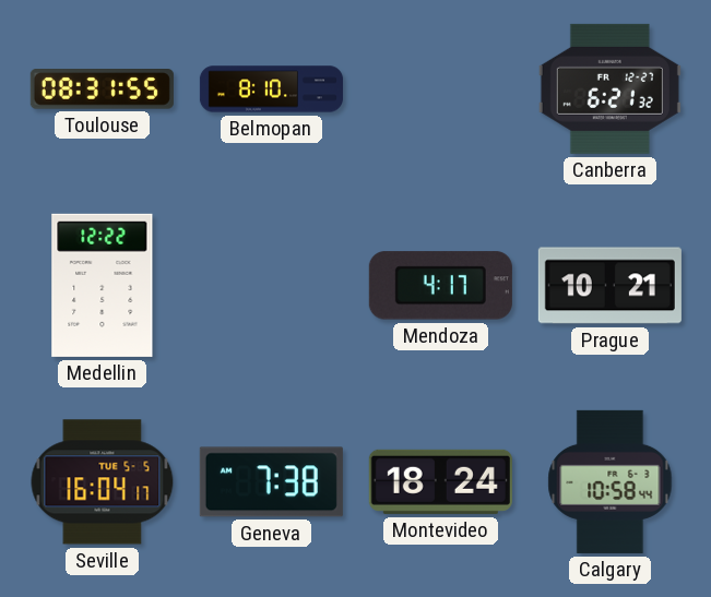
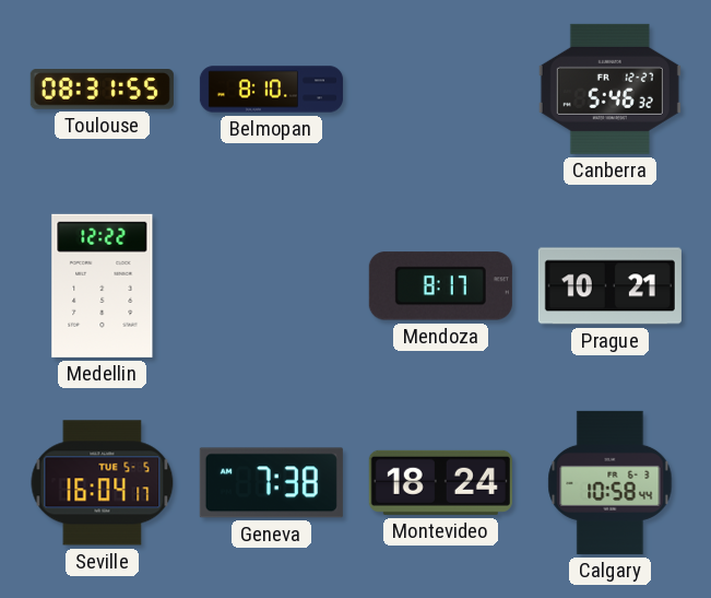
Canberra: 6:21 -> 5:46
Mendoza: 4:17 -> 8:17
